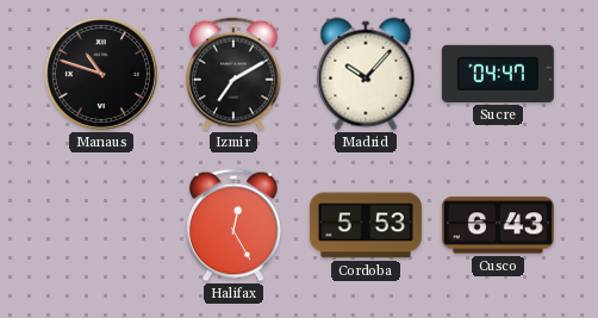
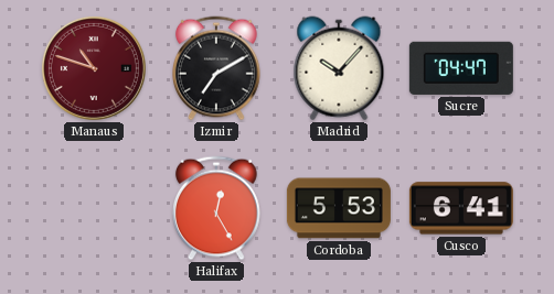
Manaus dial: black -> burgundy
Cusco: 6:43 -> 6:41
